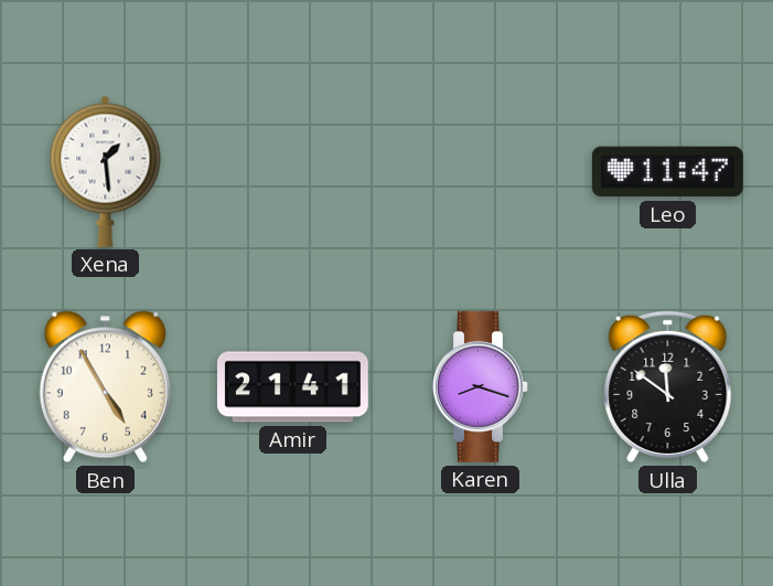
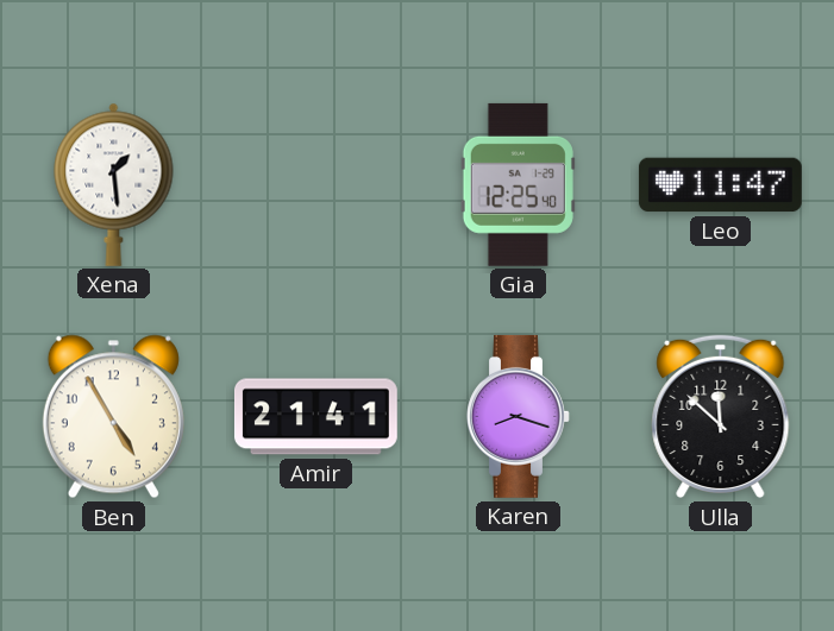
Gia: none -> 12:25
Ulla: 11:51 -> 11:52
